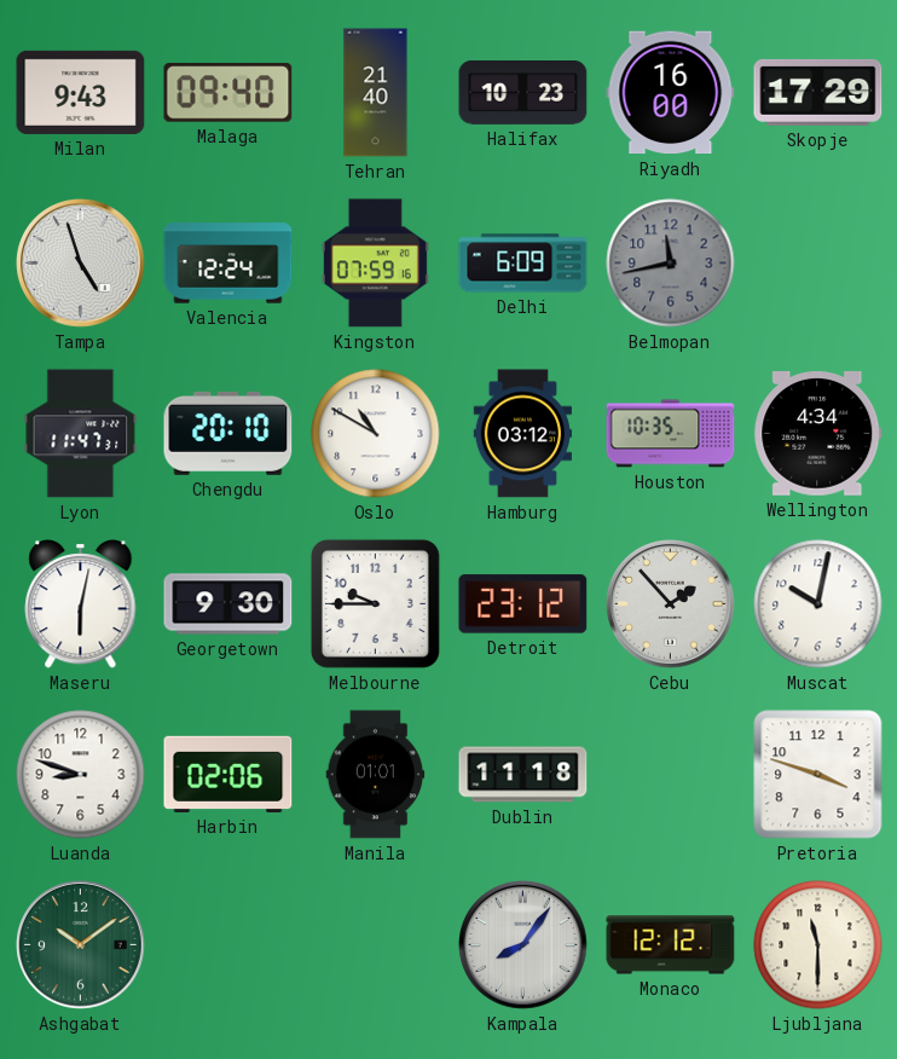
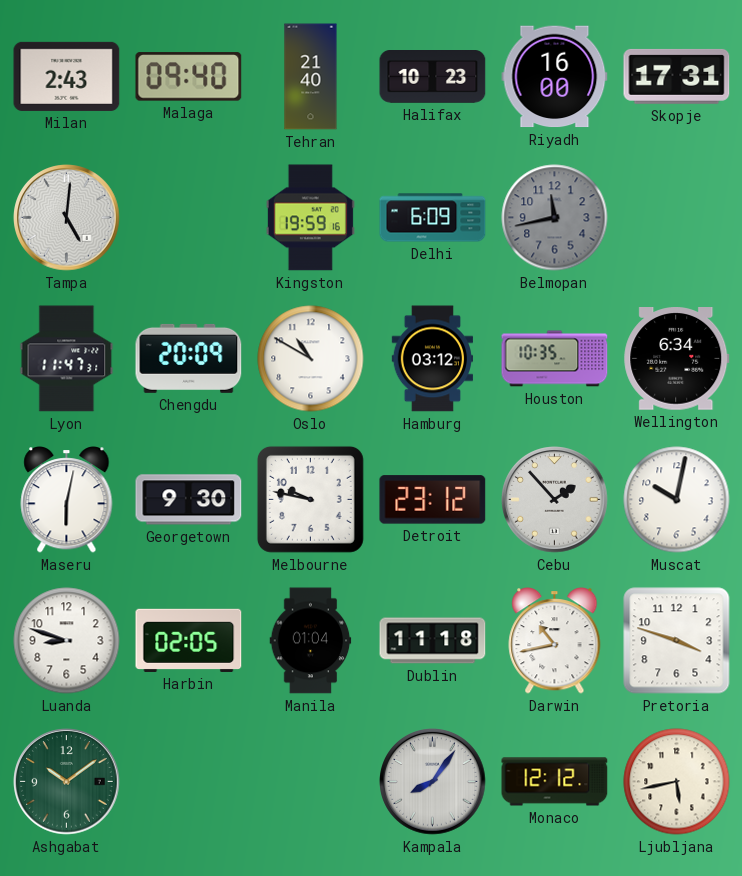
Milan: 9:43 -> 2:43
Skopje: 17:29 -> 17:31
Tampa: 4:57 -> 5:01
Valencia: 12:24 -> none
Kingston: 07:59 -> 19:59
Chengdu: 20:10 -> 20:09
Wellington: 4:34 -> 6:34
Melbourne: 9:45 -> 9:47
Harbin: 02:06 -> 02:05
Manila: 01:01 -> 01:04
Darwin: none -> 10:43
Ljubljana: 11:30 -> 5:43
